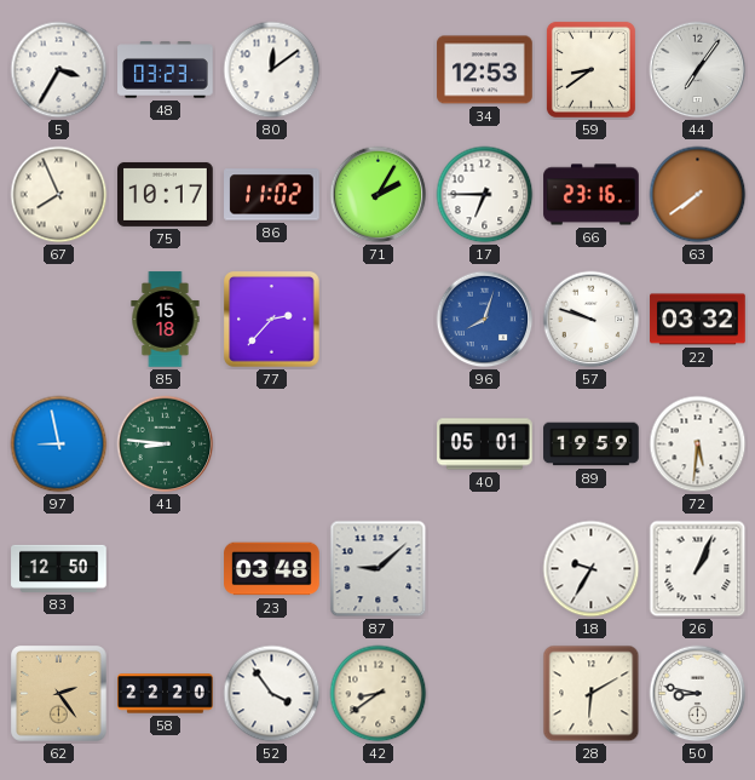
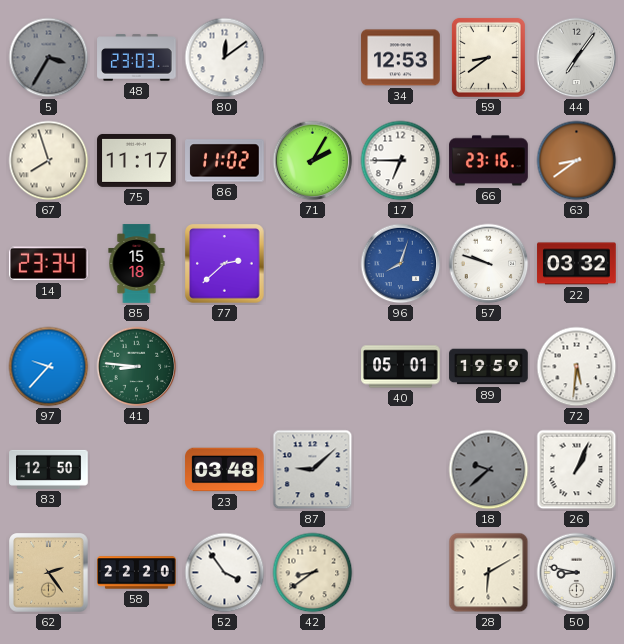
5 dial: white -> grey
48: 03:23 -> 23:03
67: 7:56 -> 7:57
75: 10:17 -> 11:17
63: 7:39 -> 8:39
14: none -> 23:34
77: 2:37 -> 2:38
97: 8:58 -> 9:37
18: 9:35 -> 9:38
18 dial: white -> grey
